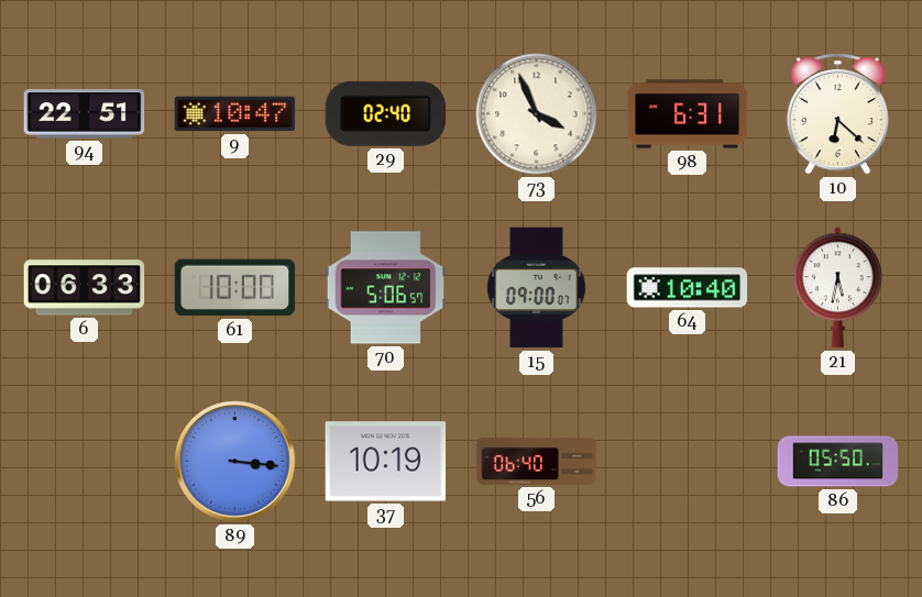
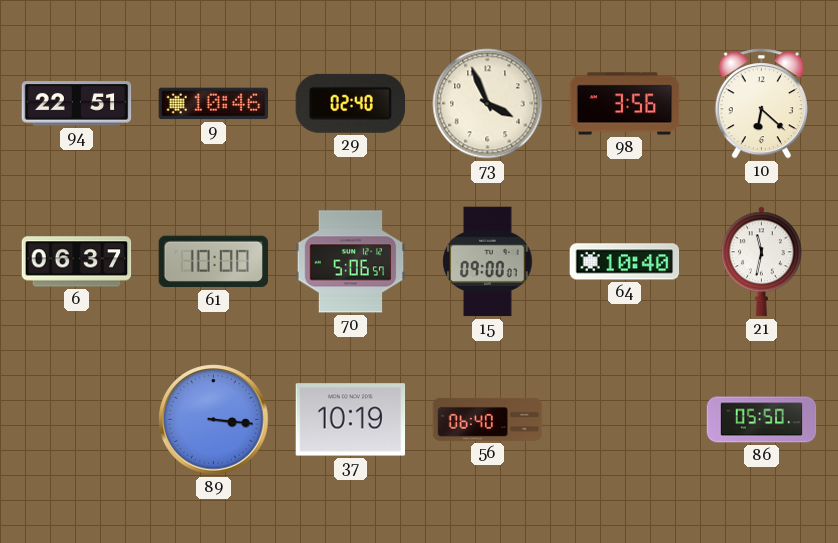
9: 10:47 -> 10:46
98: 6:31 -> 3:56
6: 06:33 -> 06:37
21: 5:32 -> 11:32
